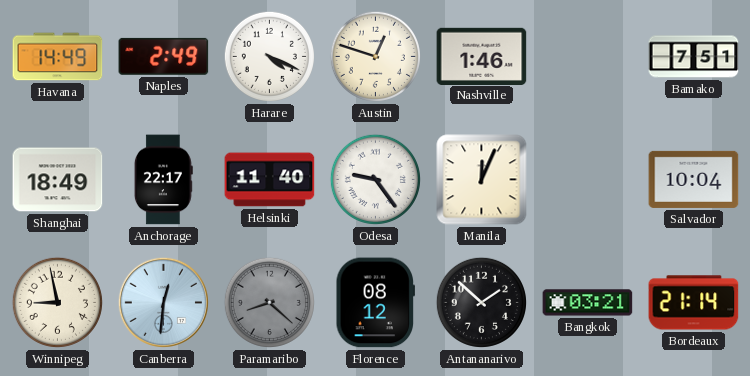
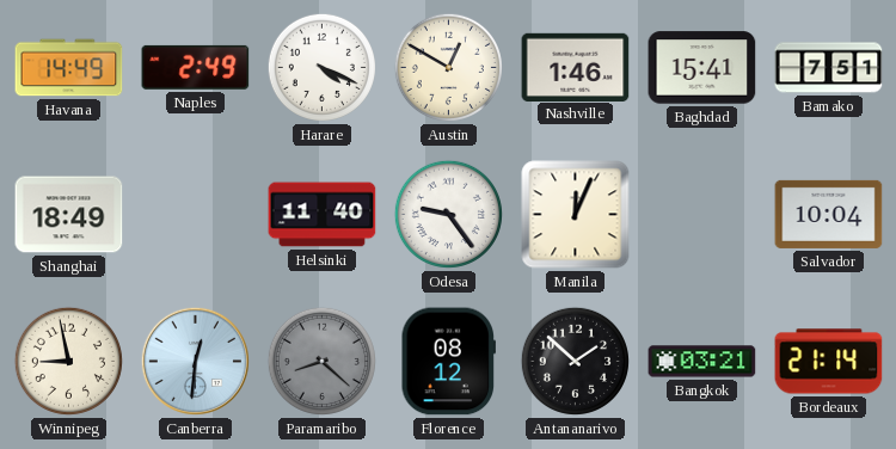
Austin: 12:48 -> 12:50
Baghdad: none -> 15:41
Anchorage: 22:17 -> none
